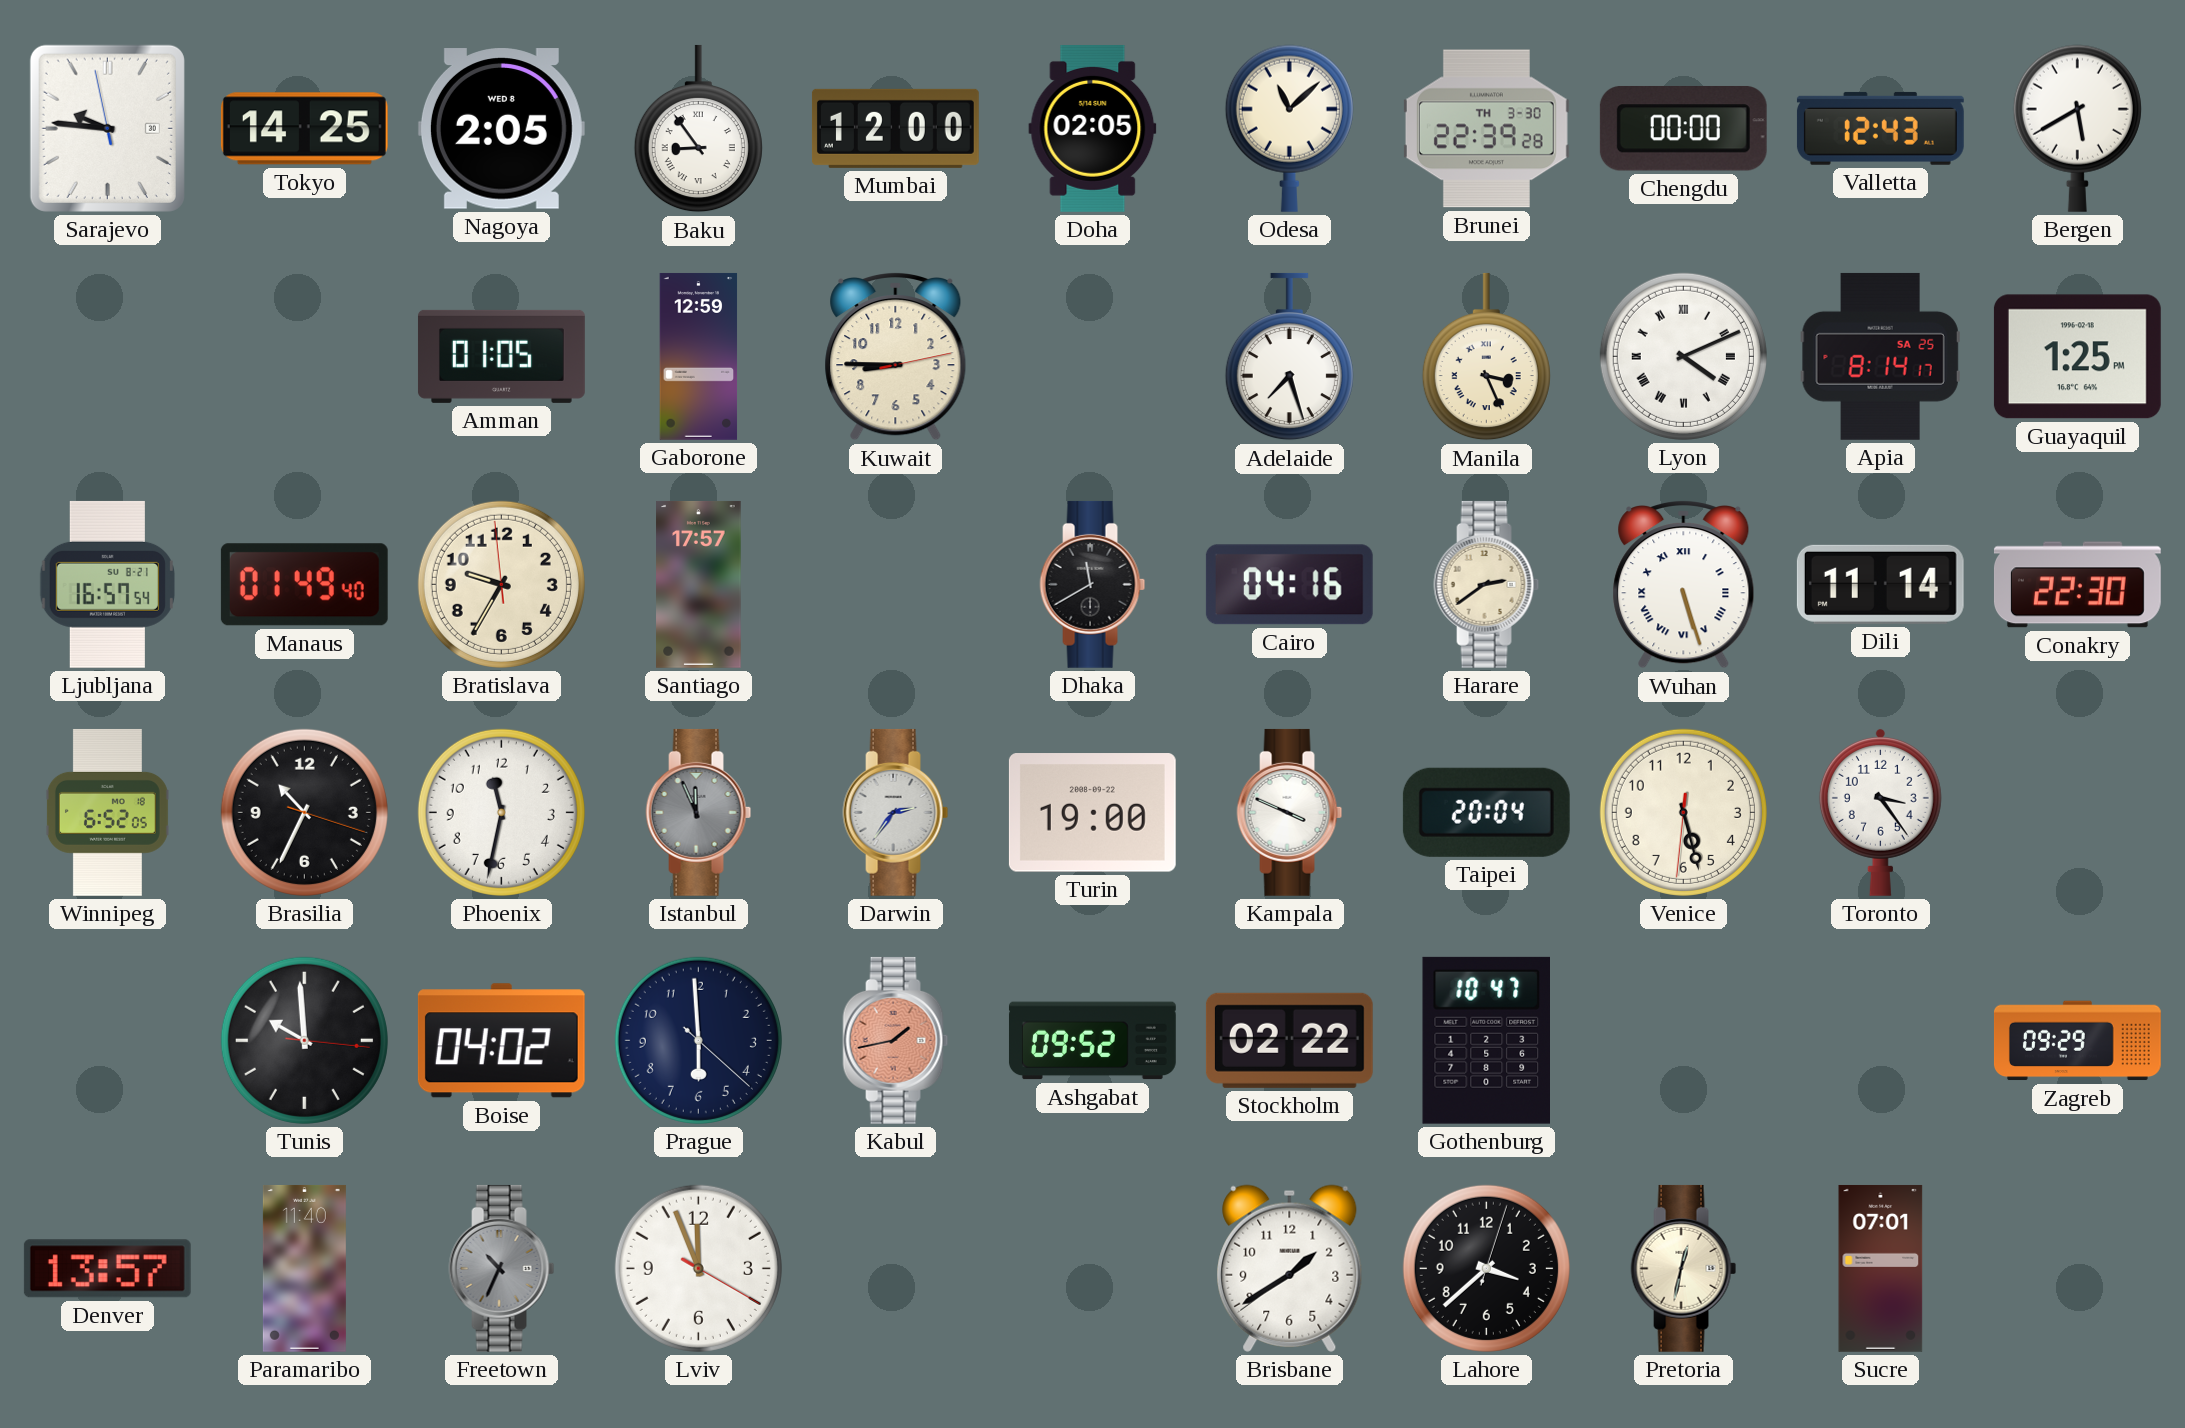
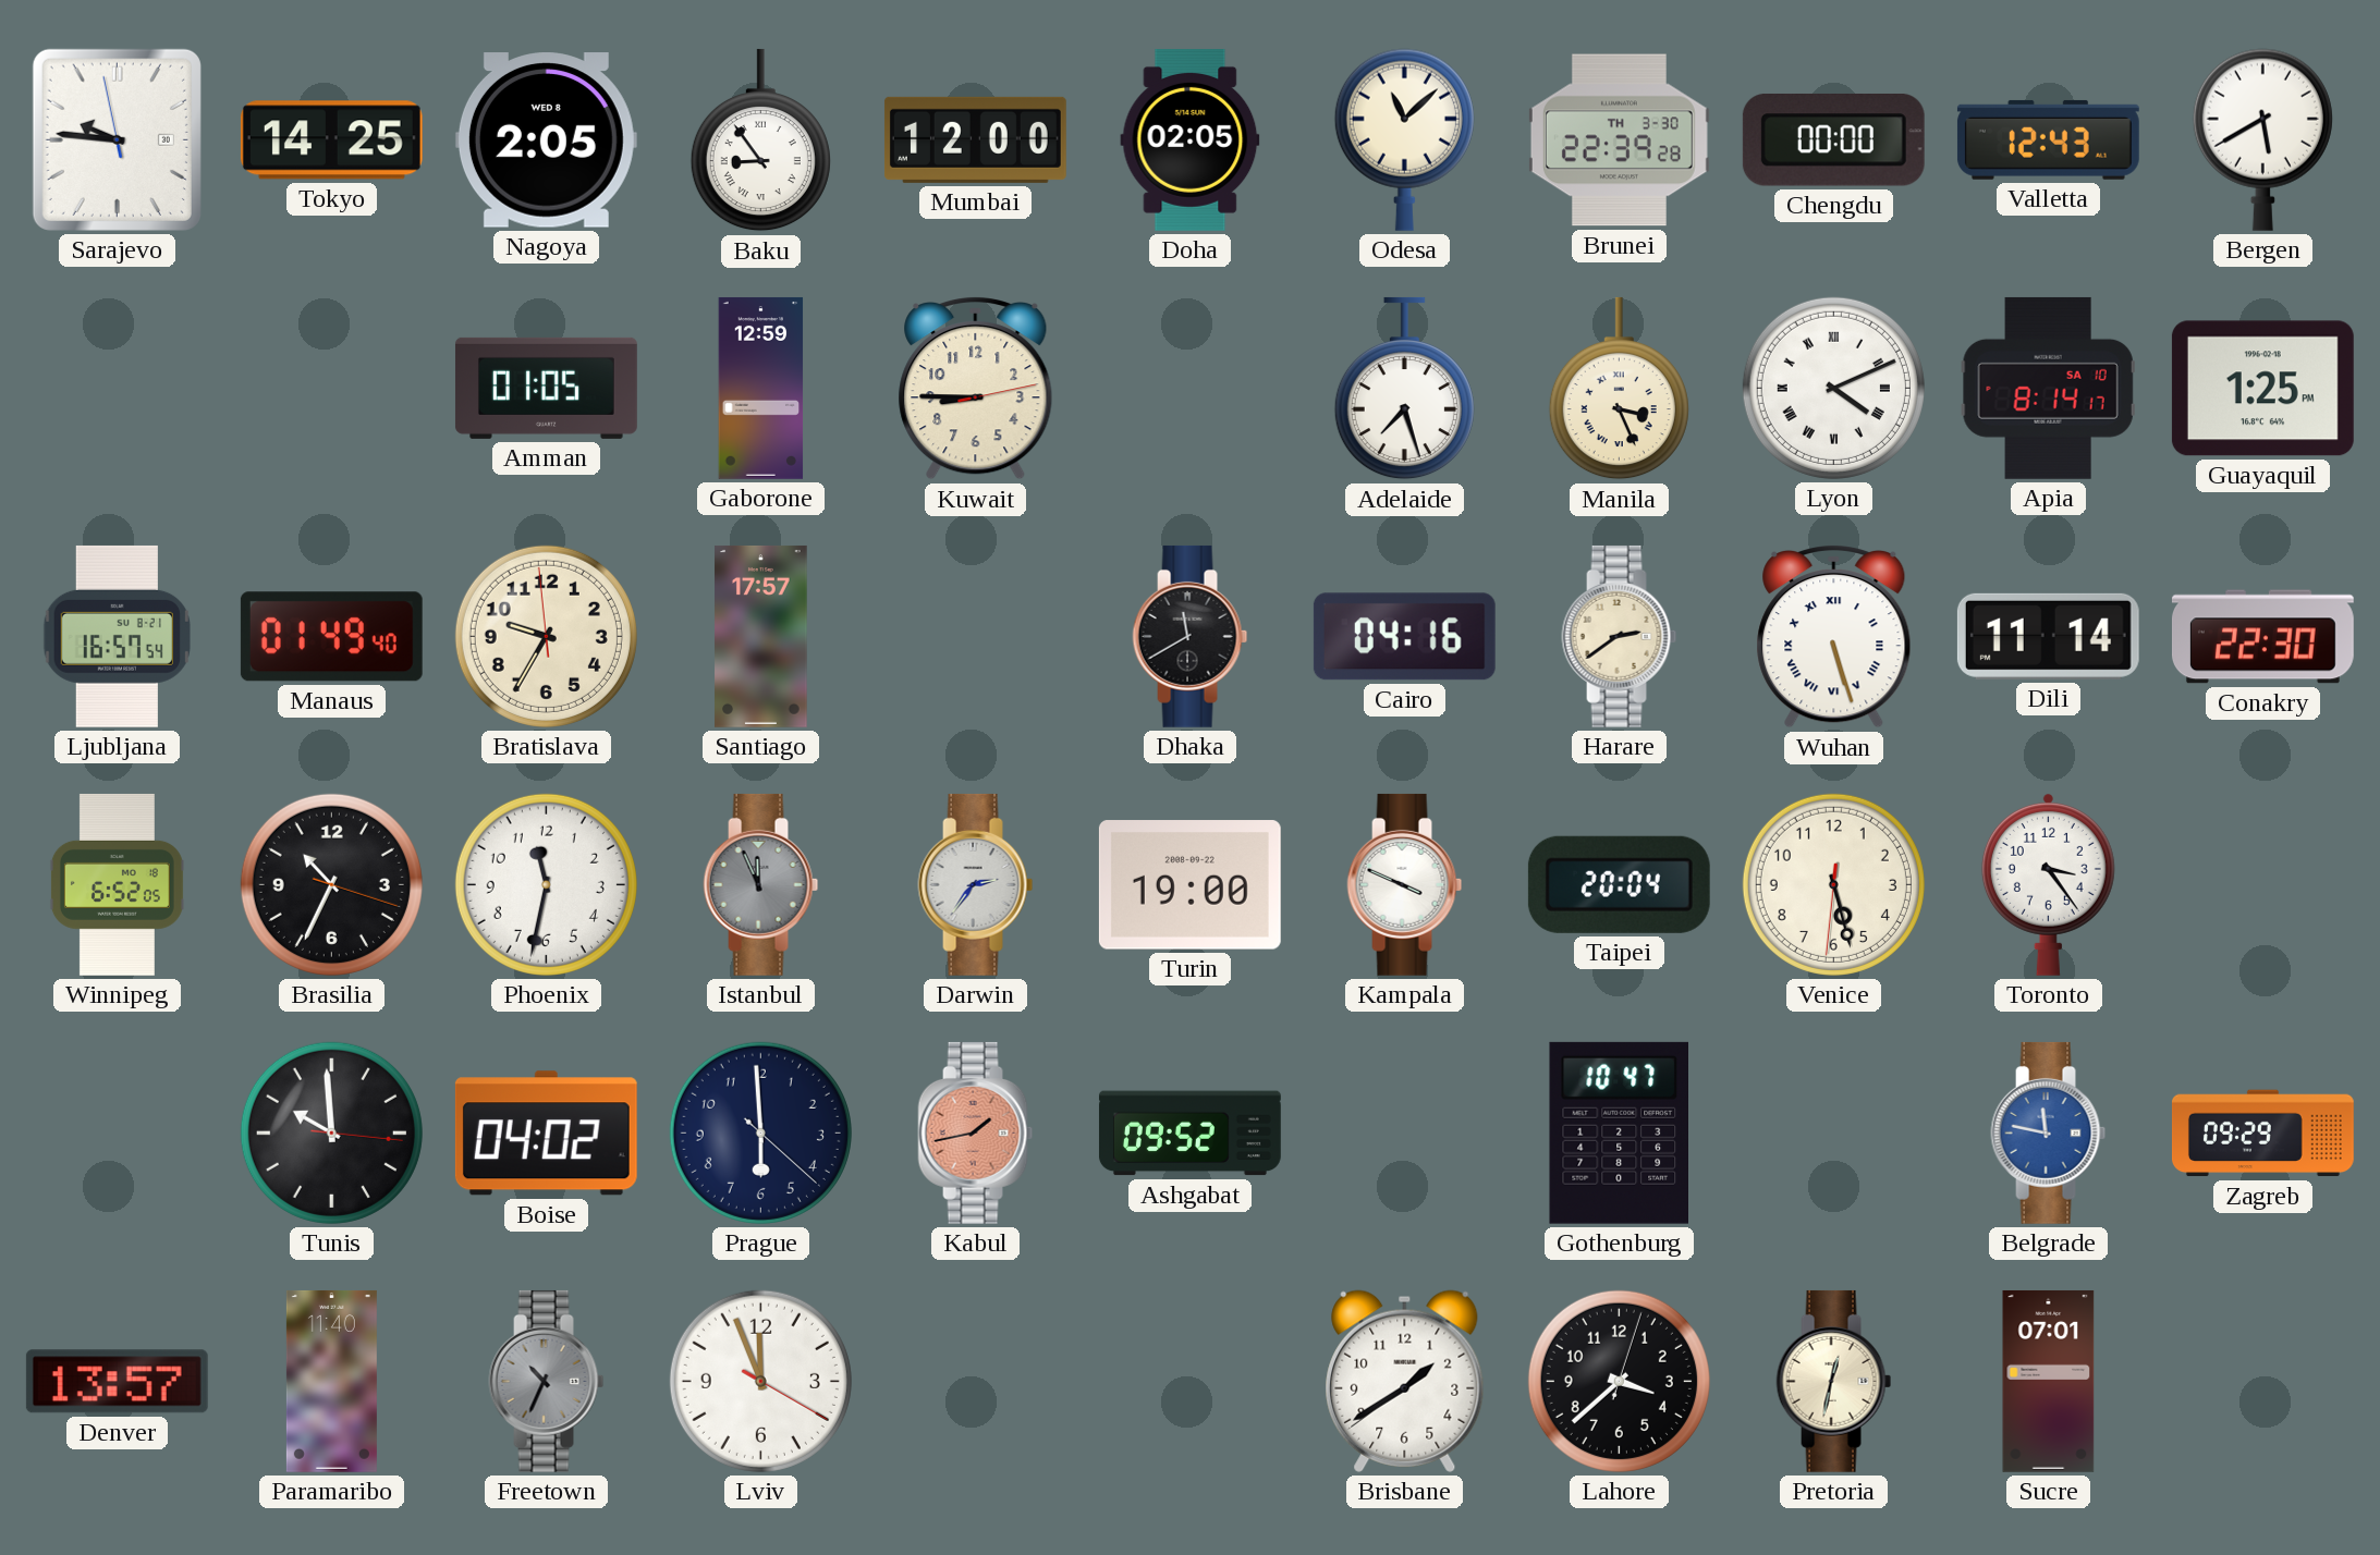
Apia date: SA 25 -> SA 10
Stockholm: 02:22 -> none
Belgrade: none -> 11:47
